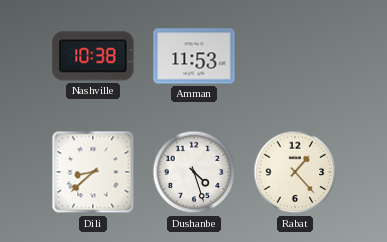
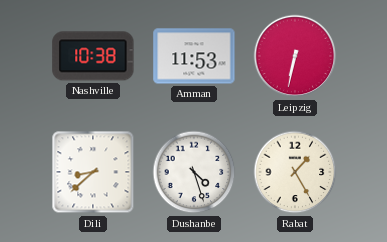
Leipzig: none -> 6:32
Rabat: 1:23 -> 1:25
